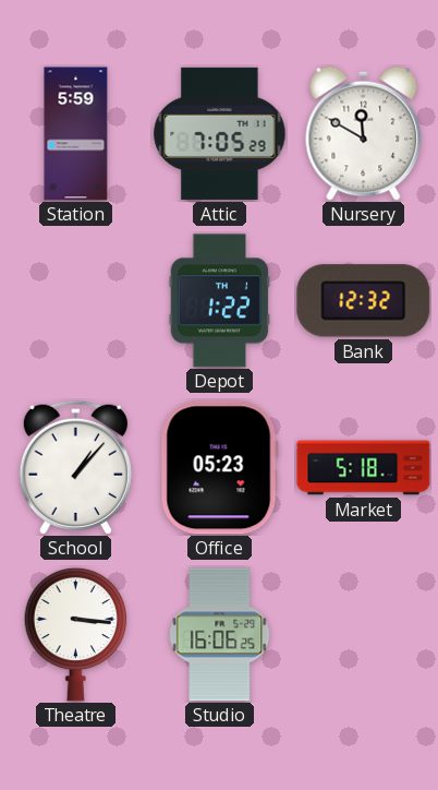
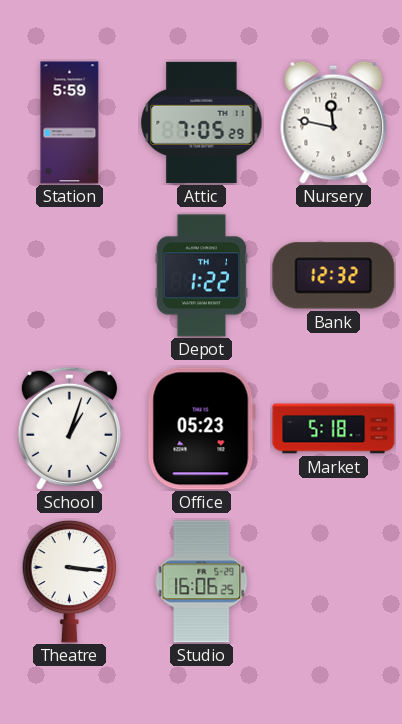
Nursery: 11:50 -> 11:47
School: 1:07 -> 1:03
